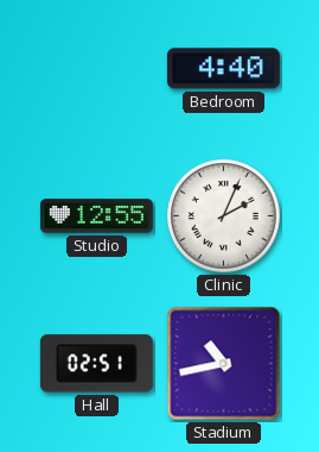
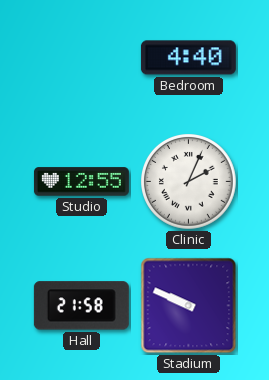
Hall: 02:51 -> 21:58
Stadium: 10:43 -> 9:49
